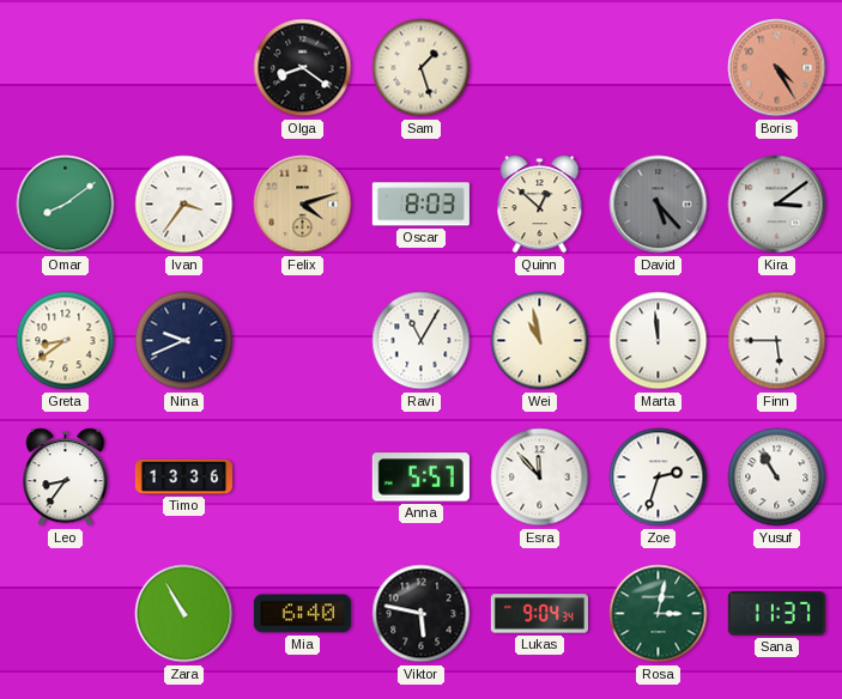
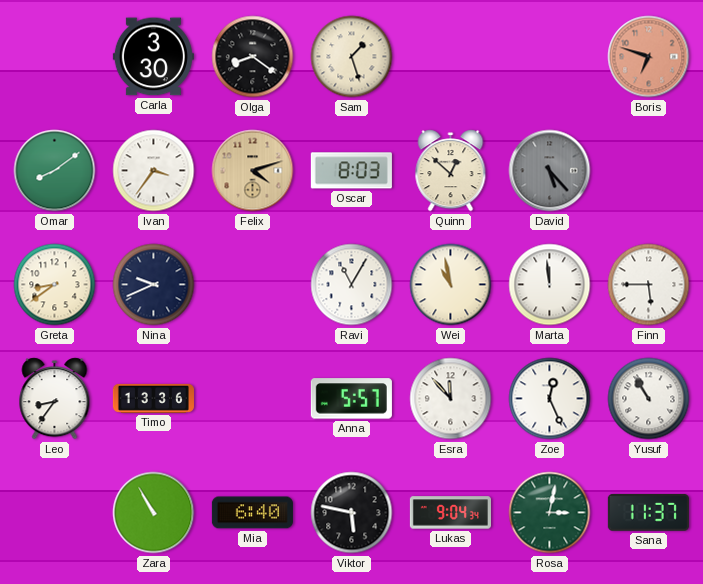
Carla: none -> 3:30
Boris: 4:25 -> 6:48
Kira: 3:09 -> none
Zoe: 2:33 -> 12:26
